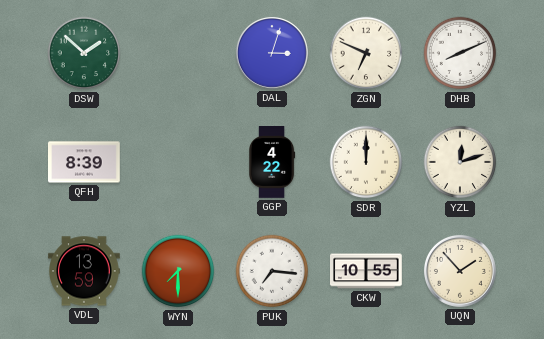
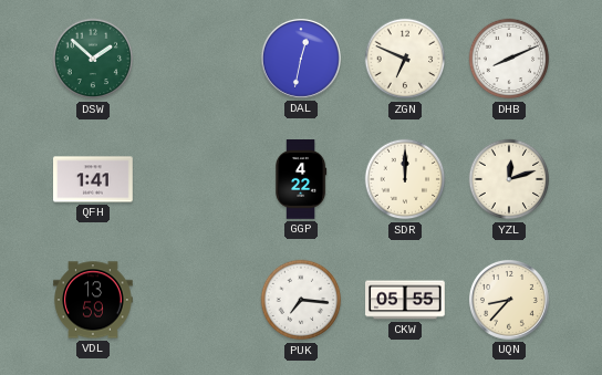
DAL: 3:03 -> 12:32
QFH: 8:39 -> 1:41
WYN: 7:30 -> none
CKW: 10:55 -> 05:55
UQN: 1:53 -> 8:37
